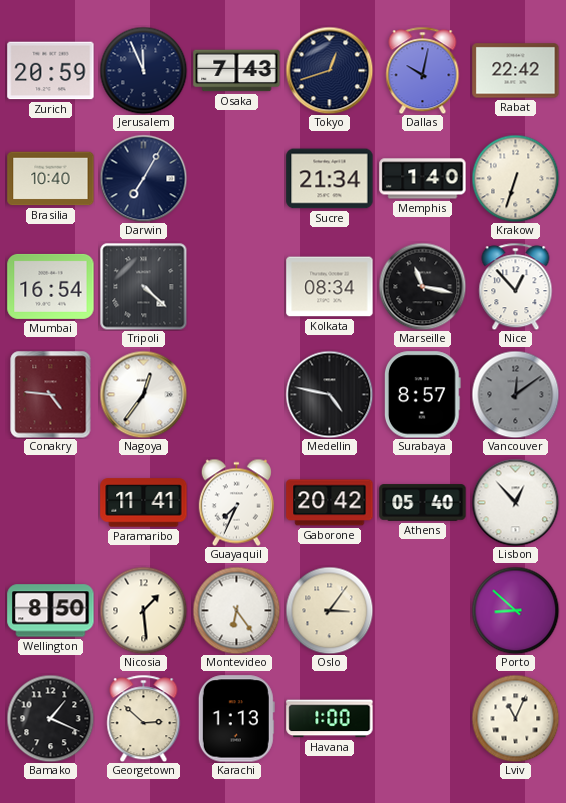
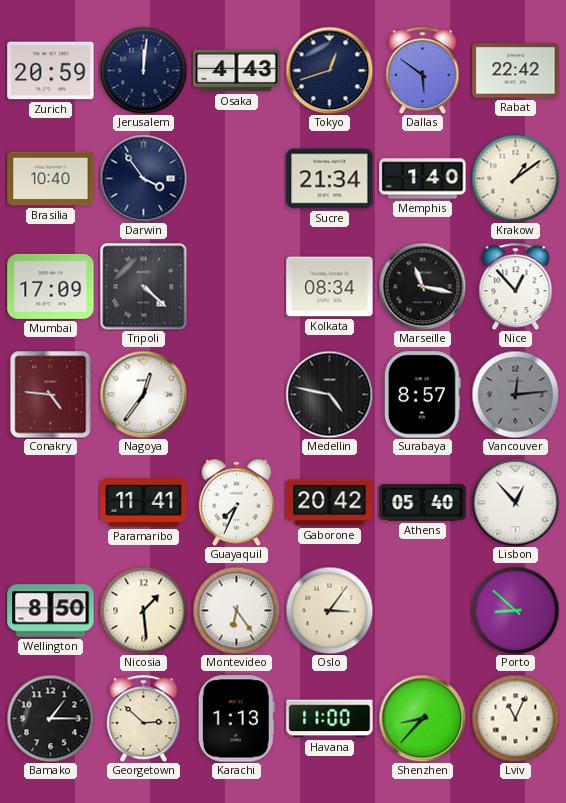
Jerusalem: 11:56 -> 12:01
Osaka: 7:43 -> 4:43
Dallas: 10:02 -> 5:51
Darwin: 7:05 -> 3:54
Krakow: 6:33 -> 1:09
Mumbai: 16:54 -> 17:09
Vancouver: 12:09 -> 12:14
Bamako: 1:19 -> 1:15
Havana: 1:00 -> 11:00
Shenzhen: none -> 8:37
